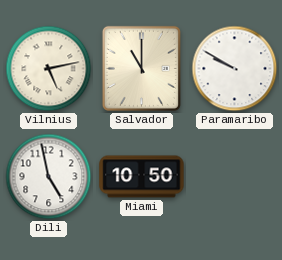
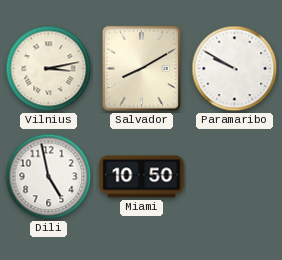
Vilnius: 5:13 -> 3:13
Salvador: 11:00 -> 8:10
